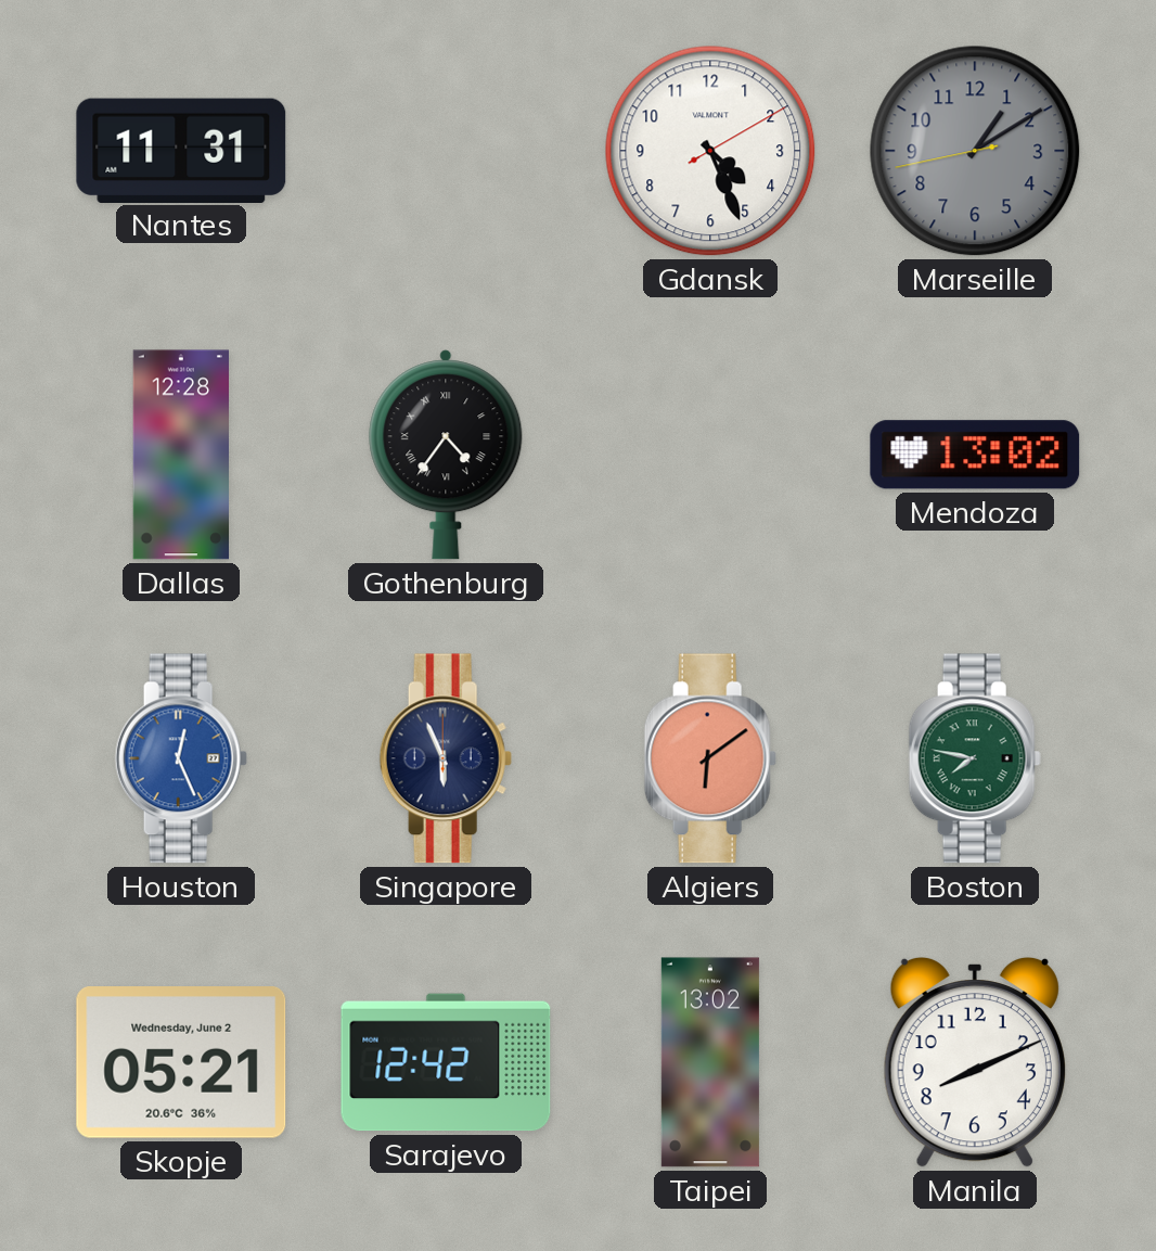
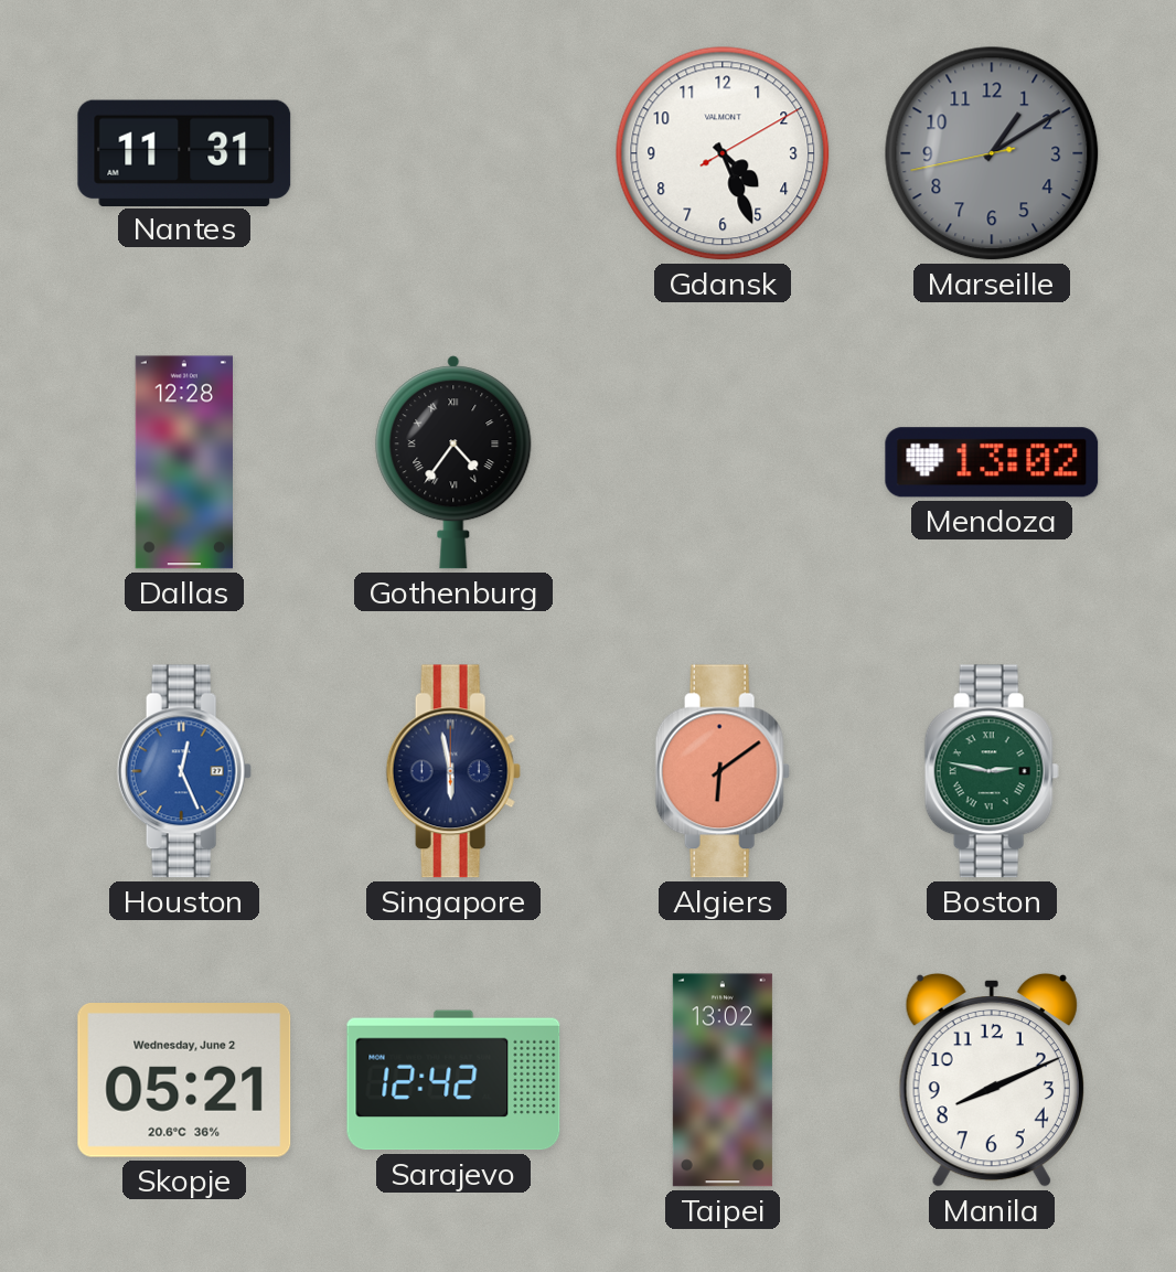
Singapore: 5:56 -> 5:58
Boston: 7:47 -> 2:47
